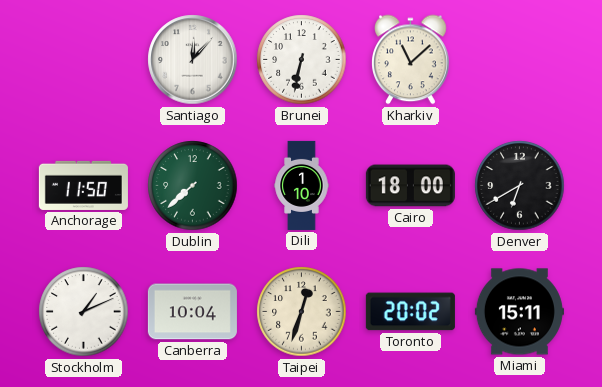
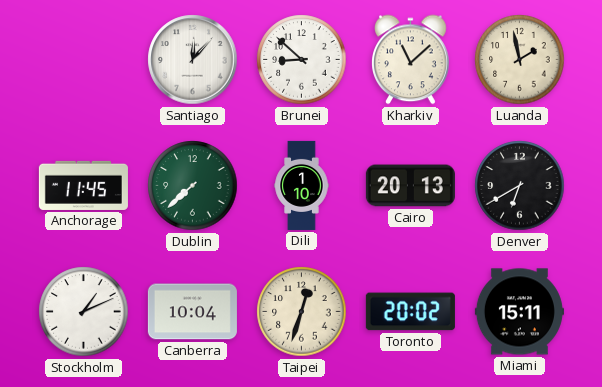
Brunei: 6:32 -> 8:52
Luanda: none -> 1:58
Anchorage: 11:50 -> 11:45
Cairo: 18:00 -> 20:13
